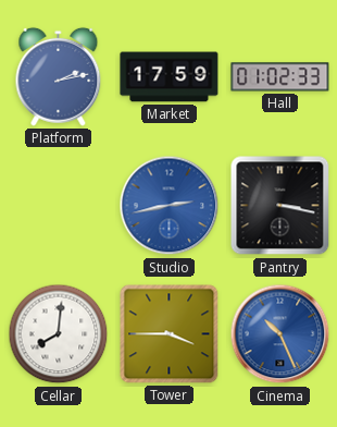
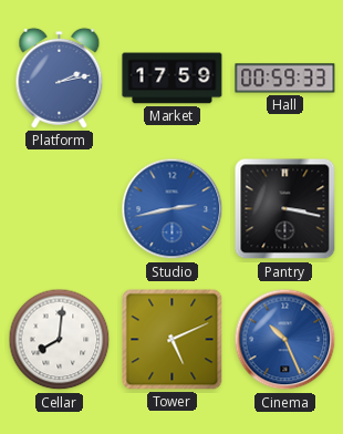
Hall: 01:02 -> 00:59
Tower: 3:45 -> 5:11
